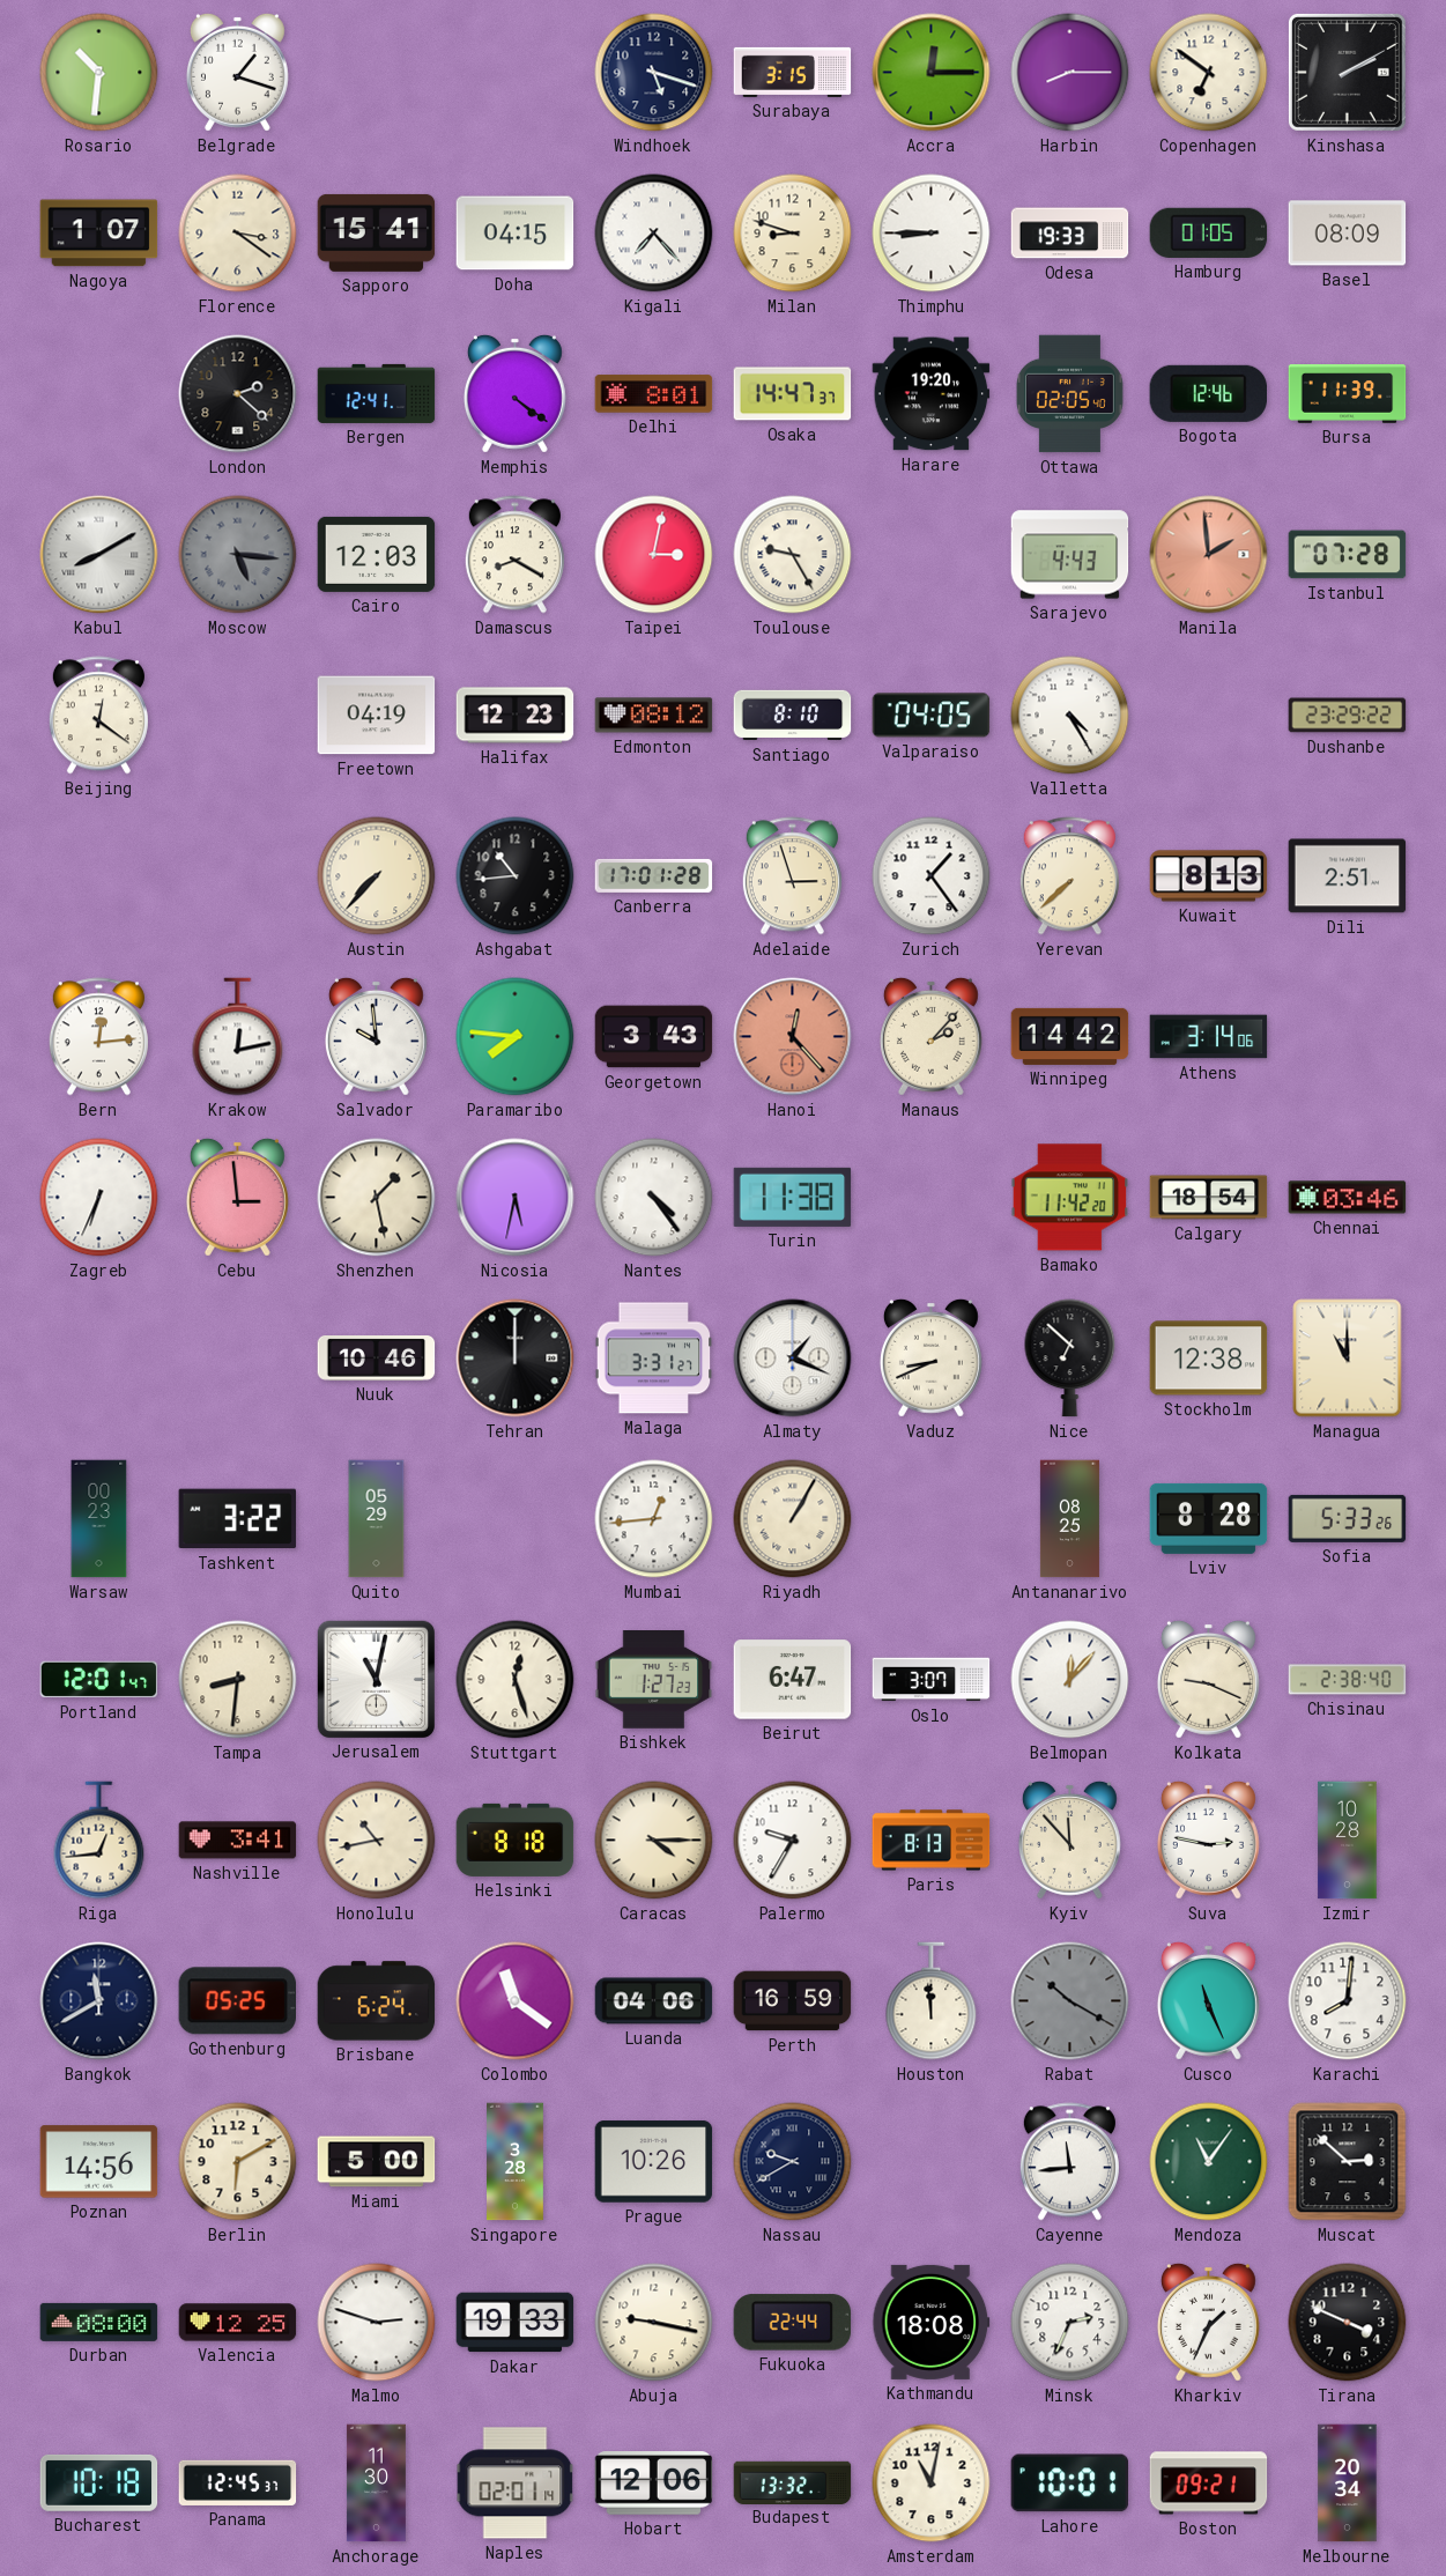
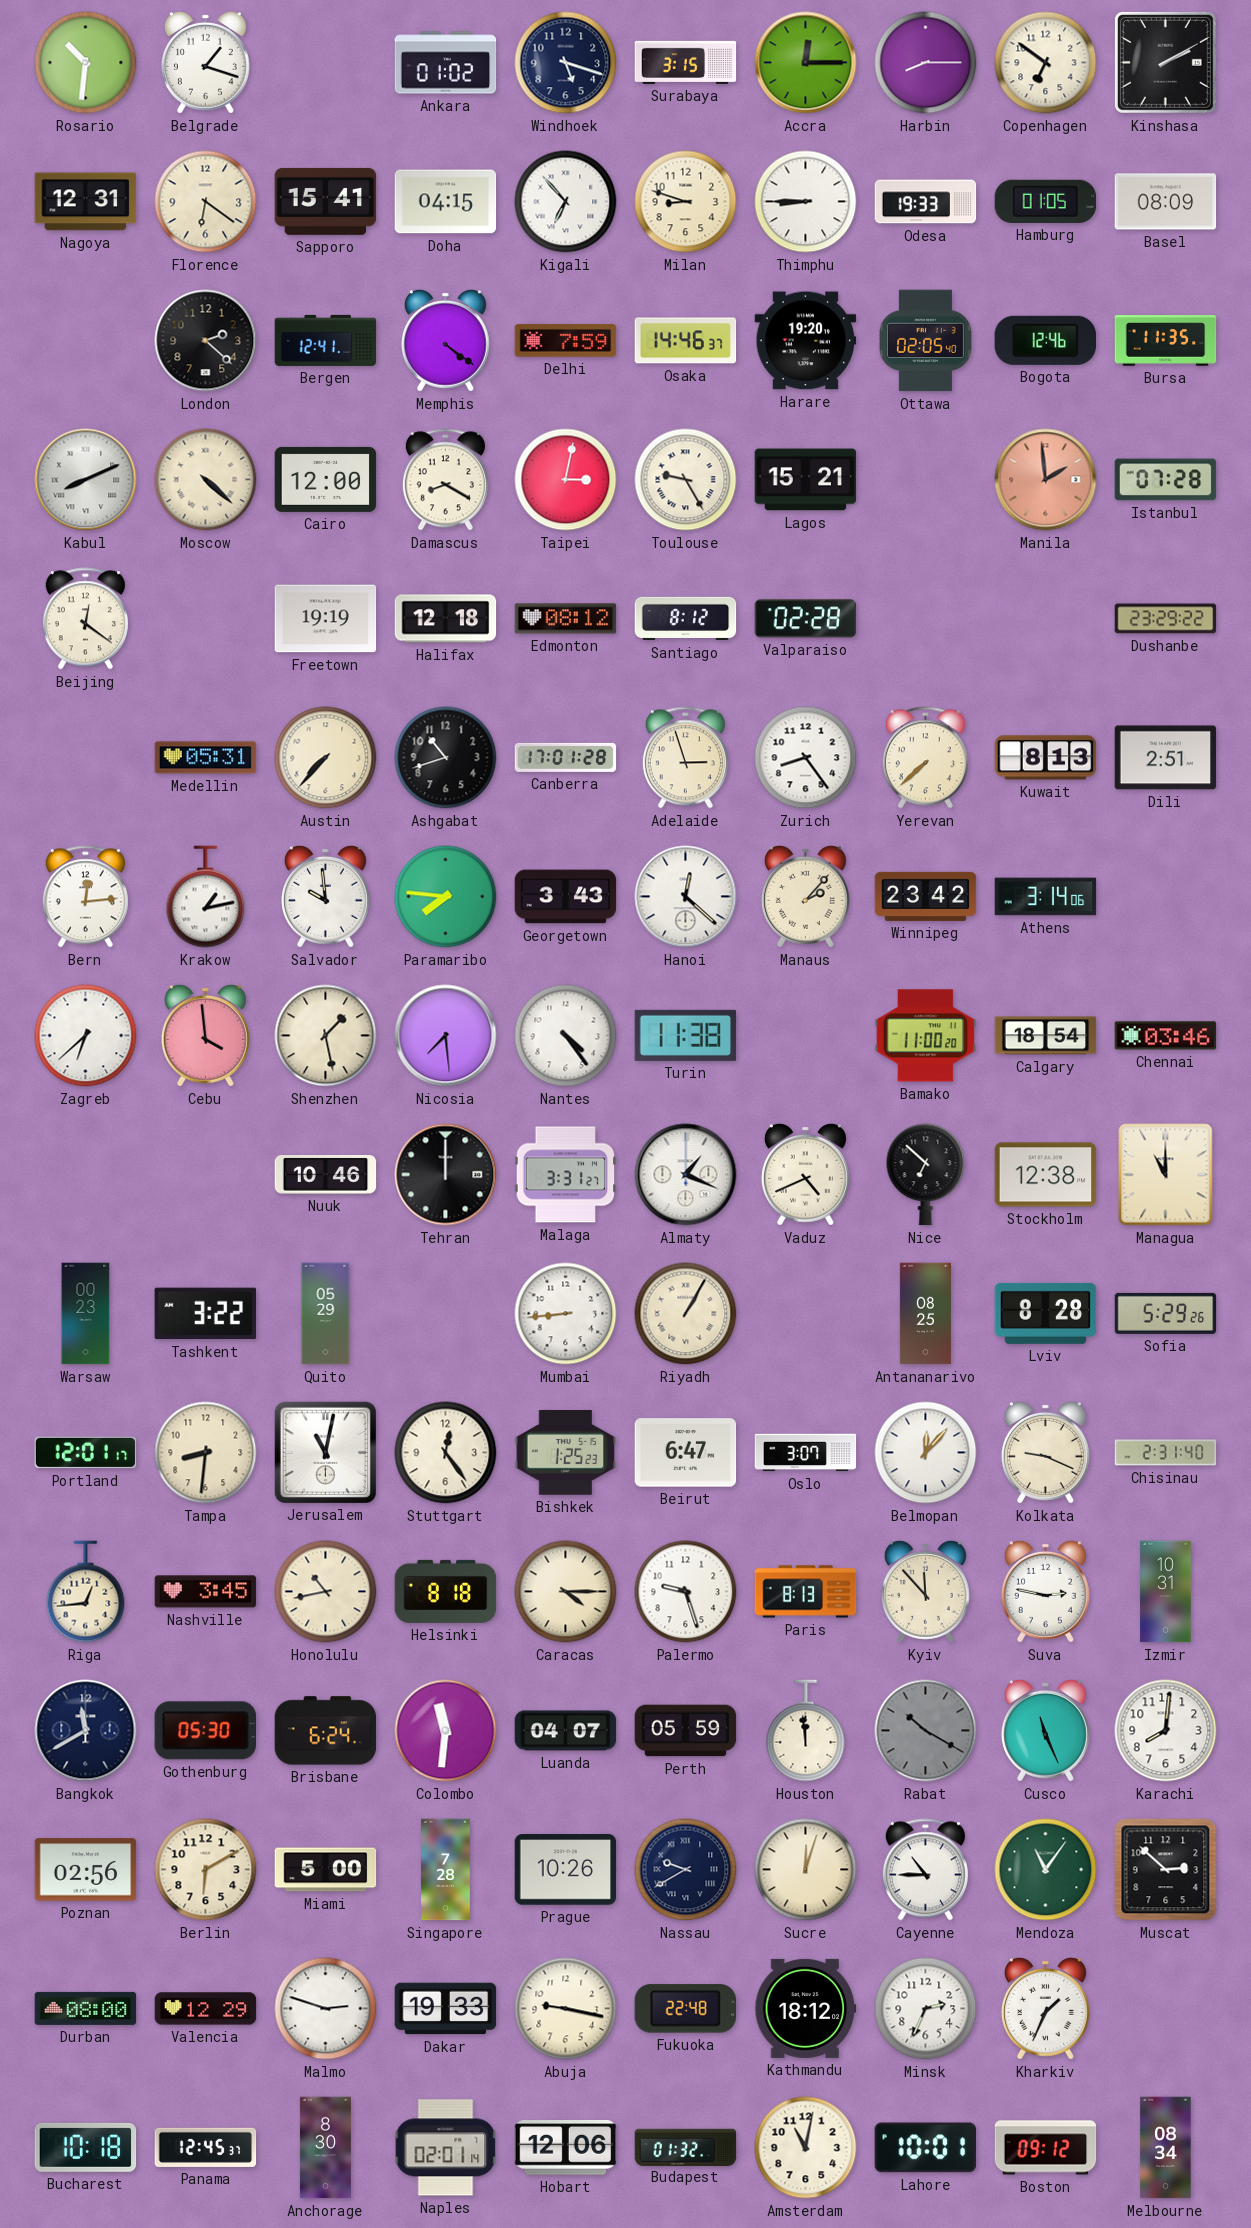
Ankara: none -> 01:02
Nagoya: 1:07 -> 12:31
Florence: 3:21 -> 6:21
Kigali: 7:23 -> 6:53
Delhi: 8:01 -> 7:59
Osaka: 14:47 -> 14:46
Bursa: 11:39 -> 11:35
Kabul: 8:10 -> 8:11
Moscow: 5:16 -> 4:22
Moscow dial: grey -> cream
Cairo: 12:03 -> 12:00
Lagos: none -> 15:21
Sarajevo: 4:43 -> none
Freetown: 04:19 -> 19:19
Halifax: 12:23 -> 12:18
Santiago: 8:10 -> 8:12
Valparaiso: 04:05 -> 02:28
Valletta: 4:25 -> none
Medellin: none -> 05:31
Ashgabat: 10:44 -> 10:42
Zurich: 1:24 -> 8:24
Krakow: 12:13 -> 1:13
Hanoi: 12:23 -> 12:22
Hanoi dial: salmon -> white
Winnipeg: 14:42 -> 23:42
Zagreb: 6:34 -> 6:38
Cebu: 2:59 -> 3:59
Nicosia: 5:32 -> 7:29
Bamako: 11:42 -> 11:00
Vaduz: 8:41 -> 4:41
Mumbai: 12:44 -> 8:44
Sofia: 5:33 -> 5:29
Portland: 12:01:47 -> 12:01:17
Stuttgart: 12:27 -> 12:24
Bishkek: 1:27 -> 1:25
Chisinau: 2:38 -> 2:31
Nashville: 3:41 -> 3:45
Palermo: 9:35 -> 9:27
Izmir: 10:28 -> 10:31
Gothenburg: 05:25 -> 05:30
Colombo: 11:21 -> 11:31
Luanda: 04:06 -> 04:07
Perth: 16:59 -> 05:59
Poznan: 14:56 -> 02:56
Singapore: 3:28 -> 7:28
Sucre: none -> 12:03
Cayenne: 11:44 -> 10:45
Valencia: 12:25 -> 12:29
Fukuoka: 22:44 -> 22:48
Kathmandu: 18:08 -> 18:12
Tirana: 3:49 -> none
Anchorage: 11:30 -> 8:30
Budapest: 13:32 -> 01:32
Boston: 09:21 -> 09:12
Melbourne: 20:34 -> 08:34
